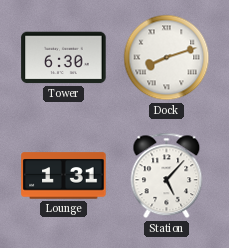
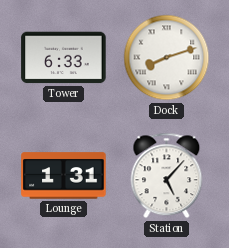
Tower: 6:30 -> 6:33
